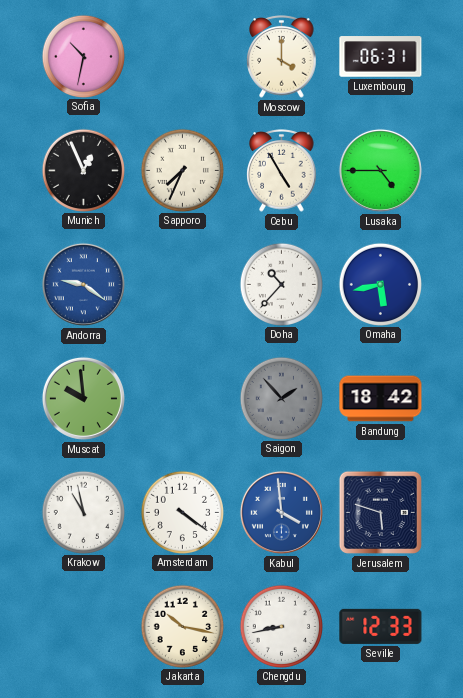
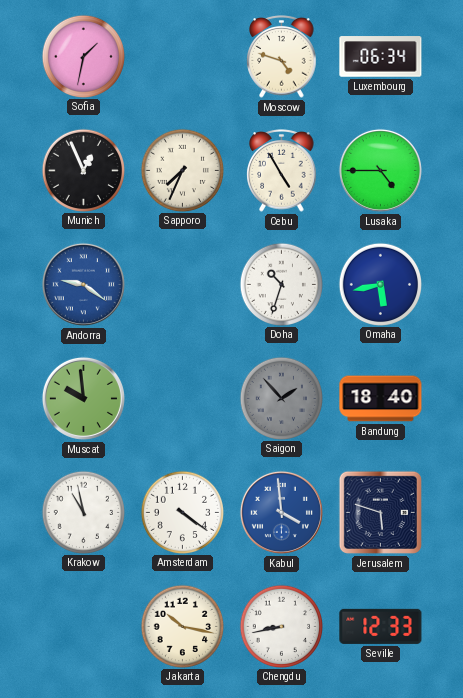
Sofia: 10:32 -> 1:32
Moscow: 4:00 -> 4:48
Luxembourg: 06:31 -> 06:34
Doha: 10:37 -> 10:33
Bandung: 18:42 -> 18:40
